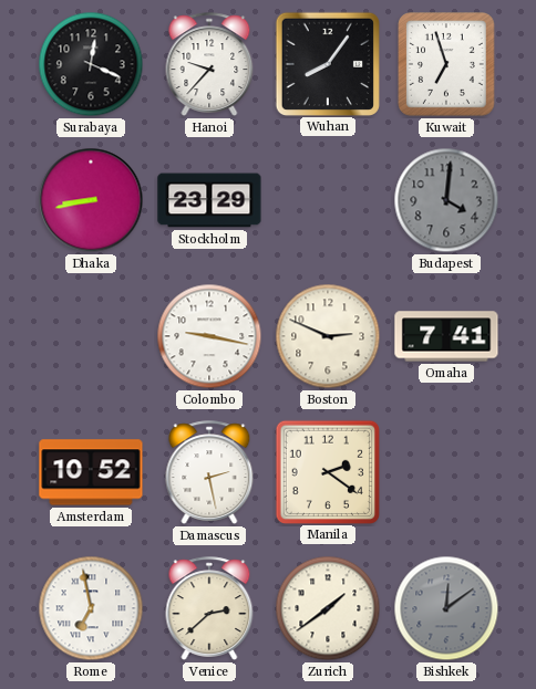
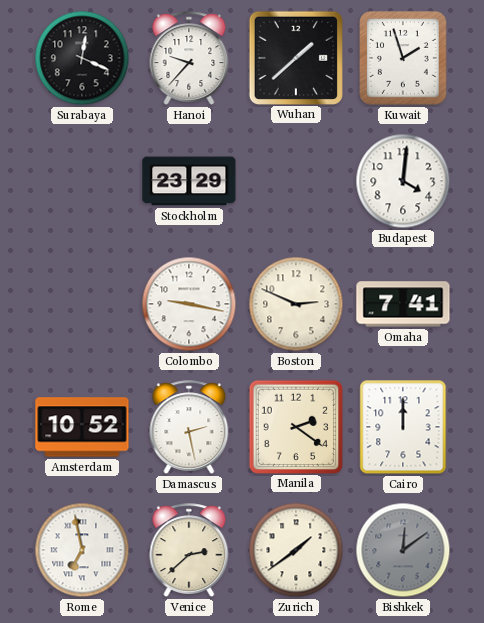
Wuhan: 8:06 -> 1:38
Kuwait: 6:57 -> 1:57
Dhaka: 8:43 -> none
Budapest dial: grey -> white
Cairo: none -> 12:00
